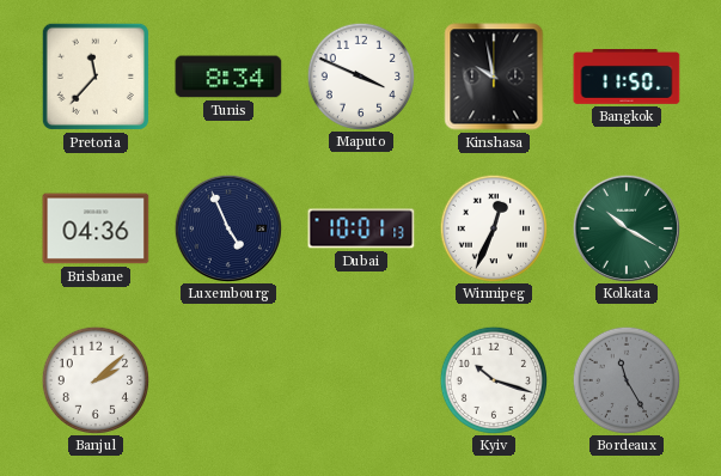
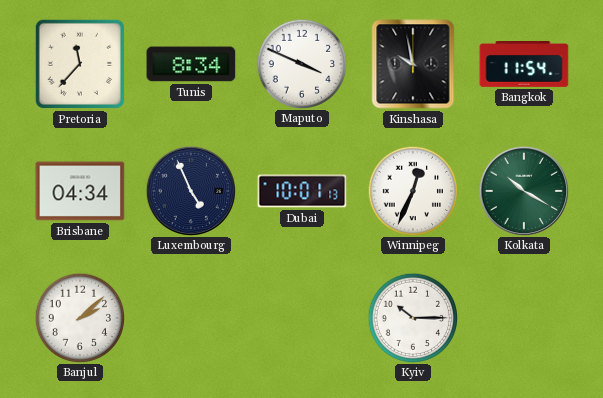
Bangkok: 11:50 -> 11:54
Brisbane: 04:36 -> 04:34
Kyiv: 10:18 -> 10:15
Bordeaux: 11:25 -> none
